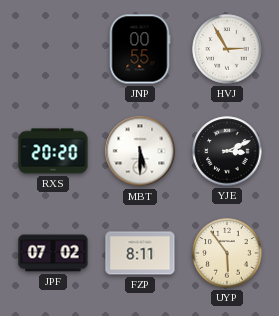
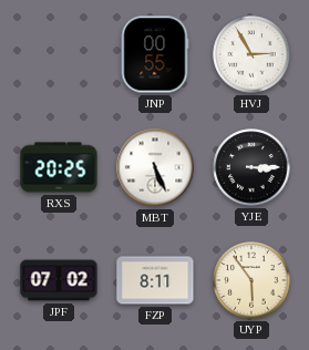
RXS: 20:20 -> 20:25
MBT: 5:30 -> 5:26
YJE: 3:11 -> 3:15
